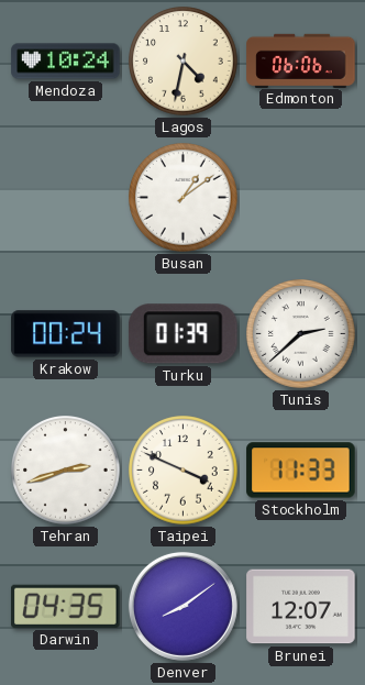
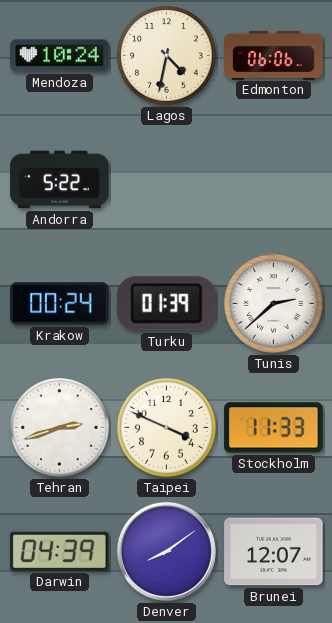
Andorra: none -> 5:22
Busan: 1:09 -> none
Darwin: 04:35 -> 04:39
